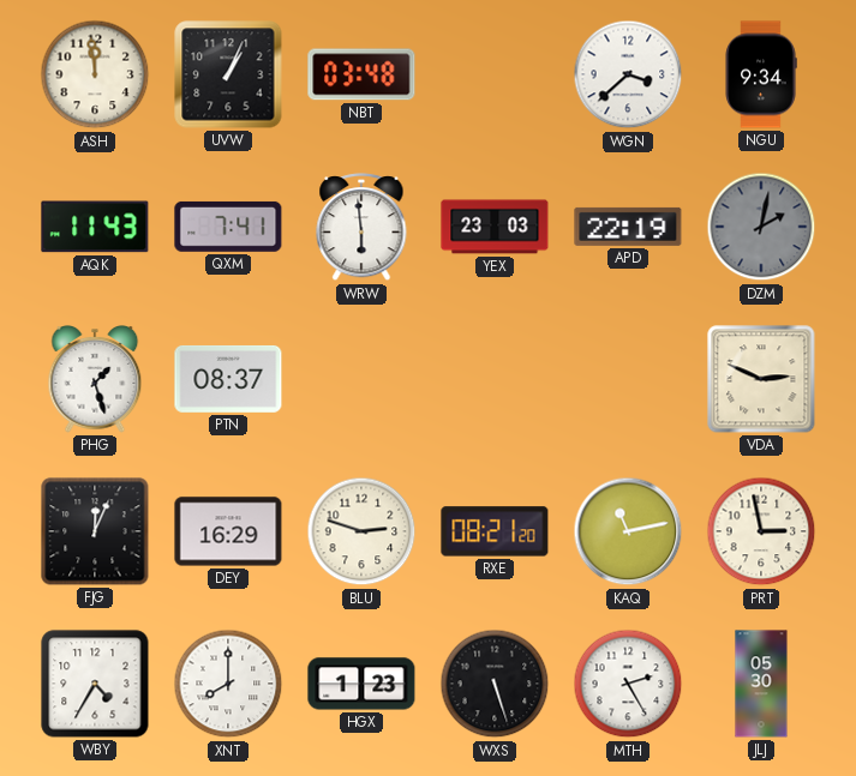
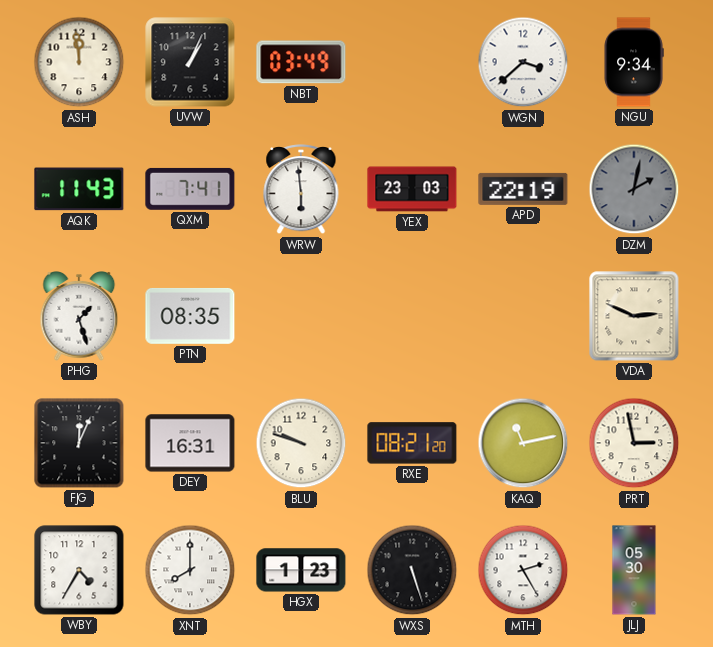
NBT: 03:48 -> 03:49
PTN: 08:37 -> 08:35
DEY: 16:29 -> 16:31
BLU: 2:48 -> 9:48
